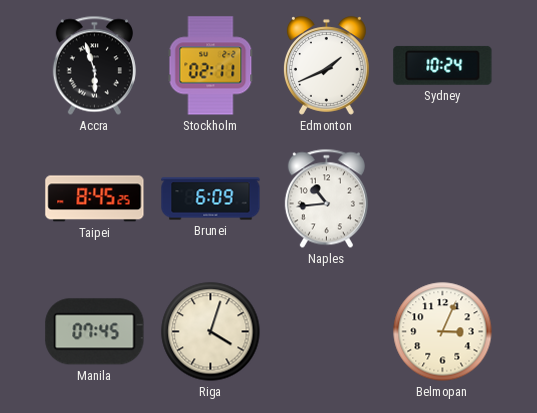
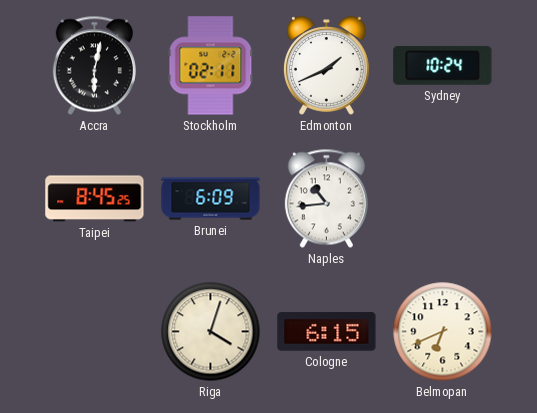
Accra: 5:57 -> 6:02
Manila: 07:45 -> none
Cologne: none -> 6:15
Belmopan: 3:04 -> 6:41
